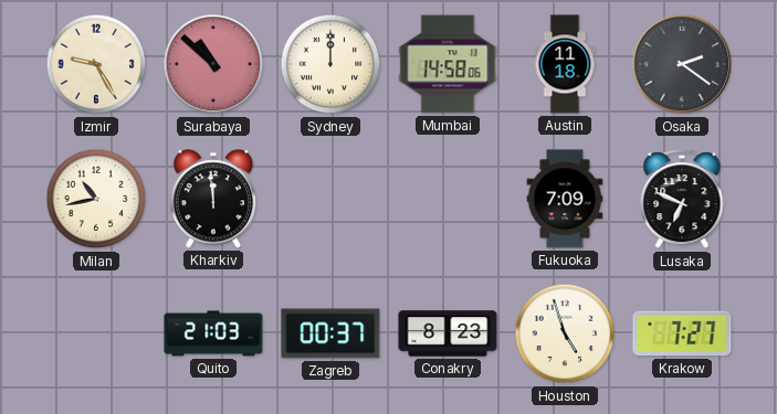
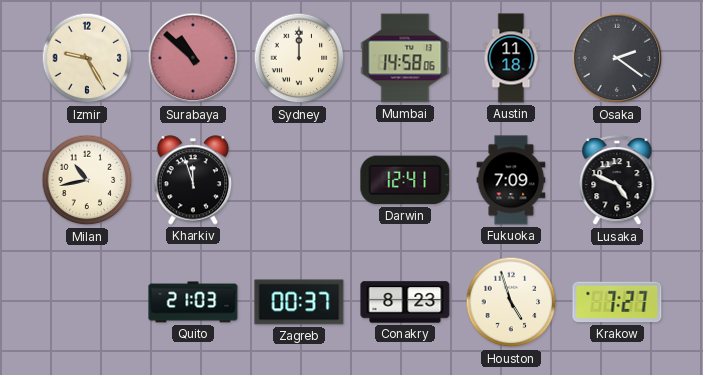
Kharkiv: 11:59 -> 11:57
Darwin: none -> 12:41
Lusaka: 6:49 -> 4:49
